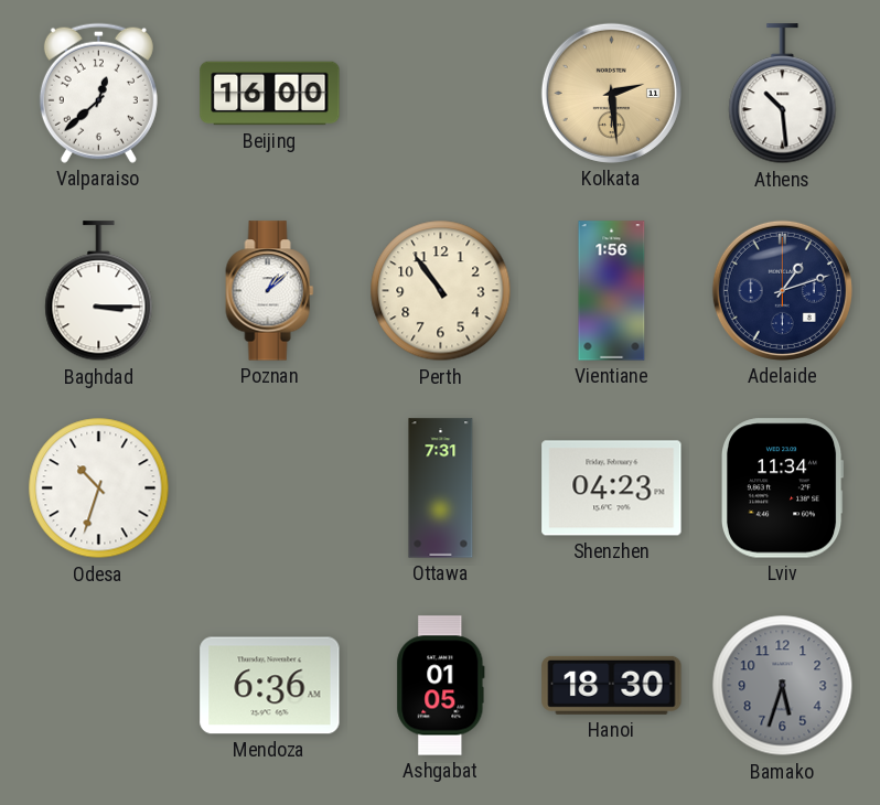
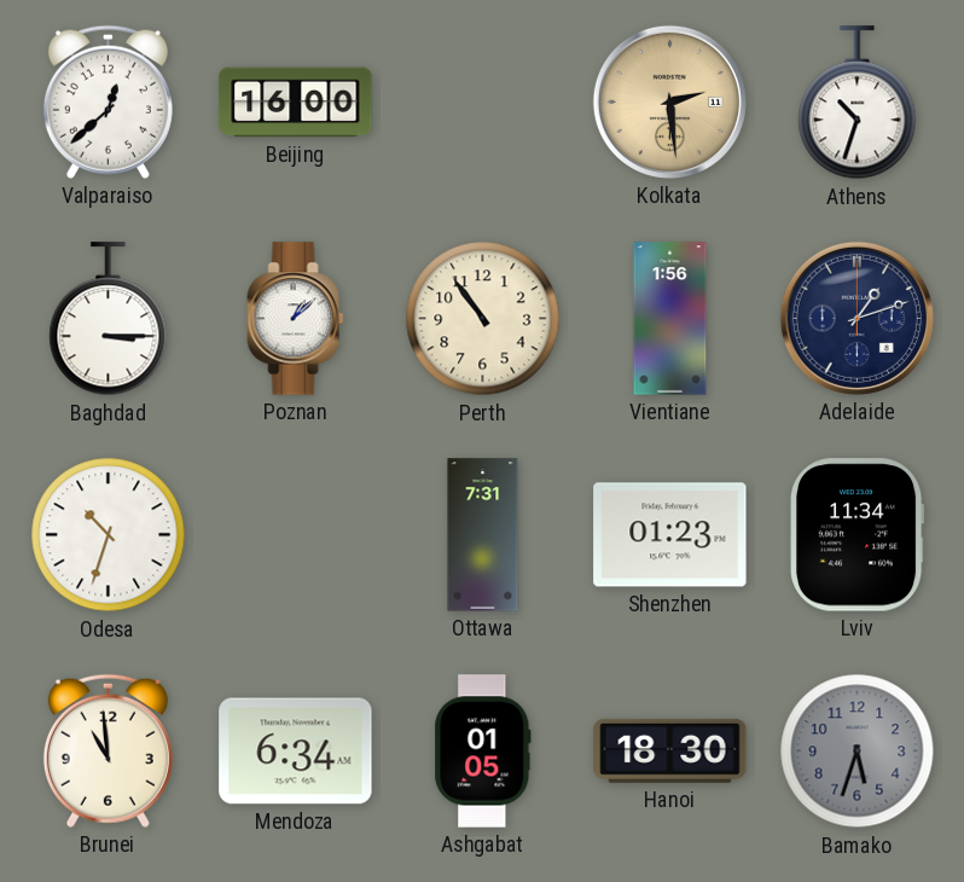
Athens: 10:29 -> 10:33
Shenzhen: 04:23 -> 01:23
Brunei: none -> 10:59
Mendoza: 6:36 -> 6:34
